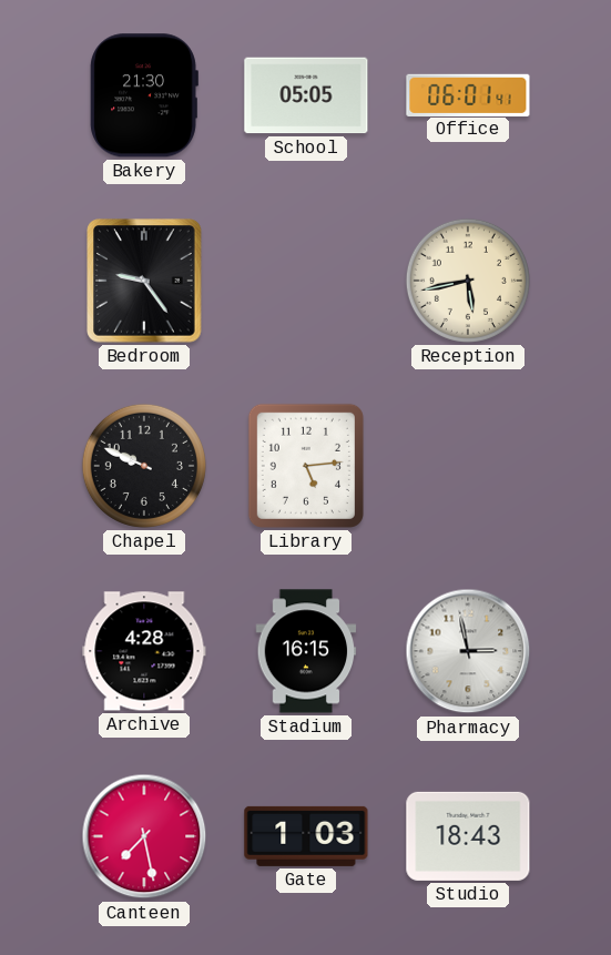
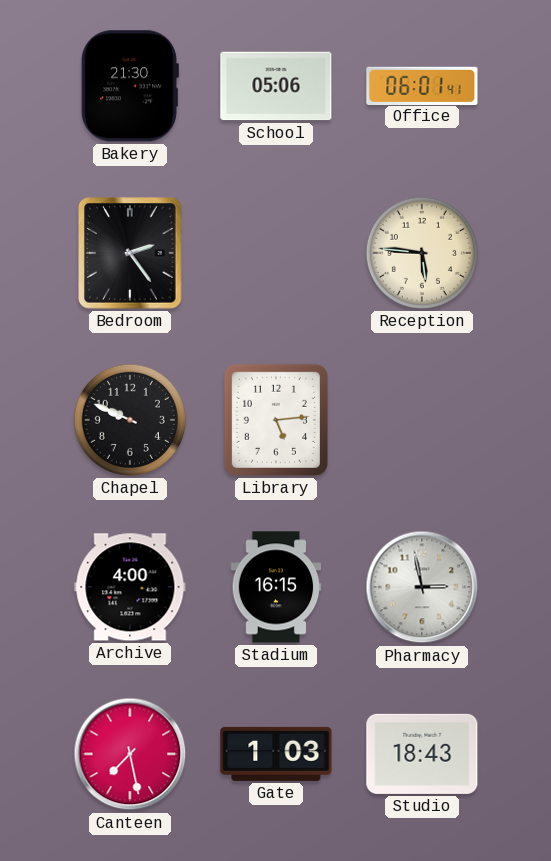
School: 05:05 -> 05:06
Bedroom: 9:24 -> 2:24
Reception: 5:43 -> 5:46
Archive: 4:28 -> 4:00
